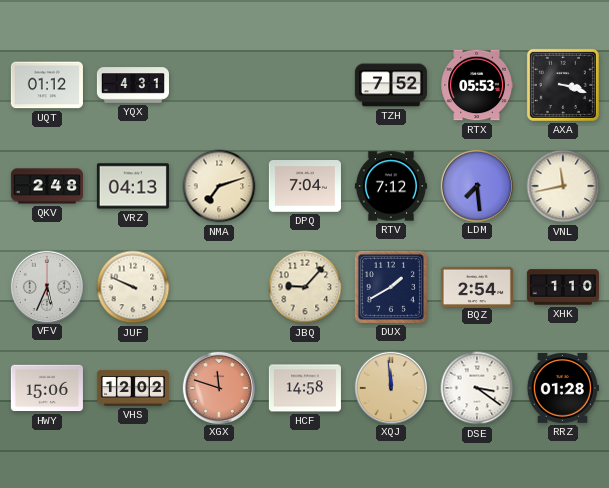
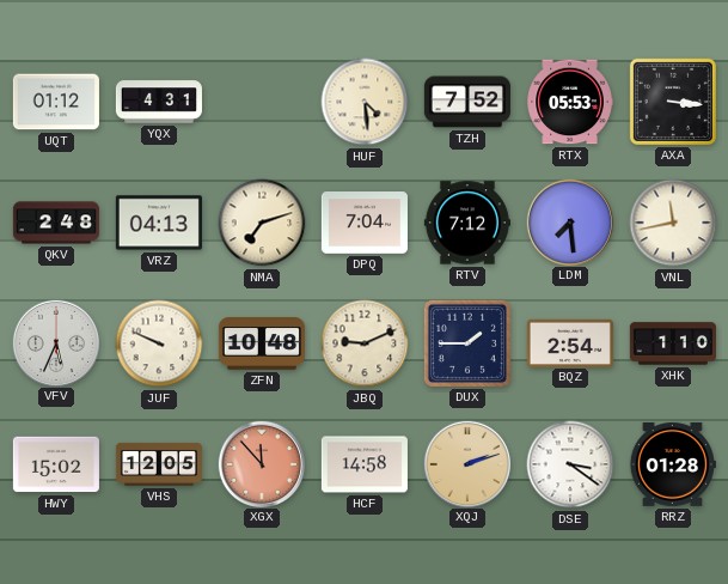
HUF: none -> 4:29
AXA: 3:18 -> 3:16
ZFN: none -> 10:48
JBQ: 9:07 -> 9:11
DUX: 1:40 -> 1:45
HWY: 15:06 -> 15:02
VHS: 12:02 -> 12:05
XGX: 11:48 -> 11:53
XQJ: 11:59 -> 2:12
